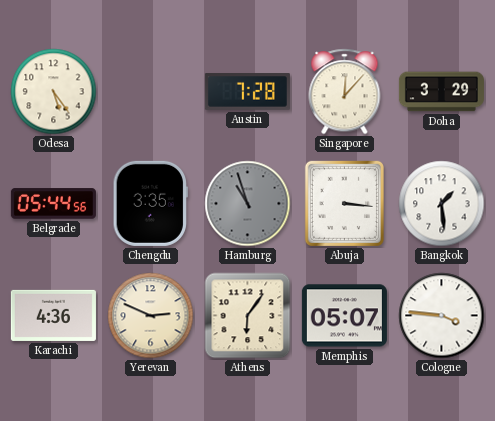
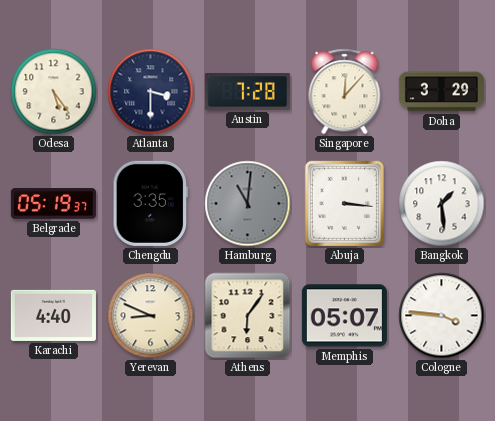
Atlanta: none -> 3:30
Belgrade: 05:44 -> 05:19
Hamburg: 10:57 -> 11:01
Karachi: 4:36 -> 4:40
Yerevan: 2:49 -> 8:49
